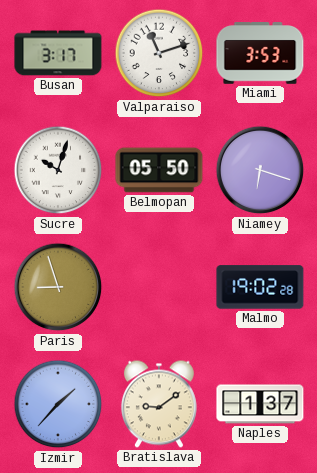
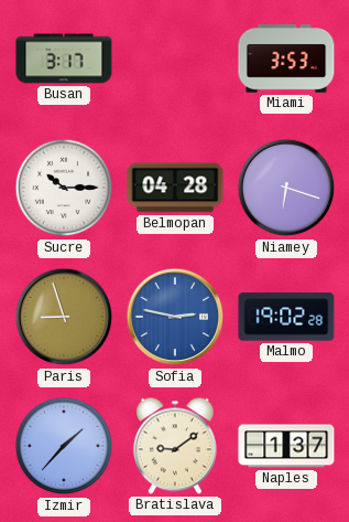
Valparaiso: 11:12 -> none
Sucre: 10:03 -> 10:15
Belmopan: 05:50 -> 04:28
Sofia: none -> 2:47
